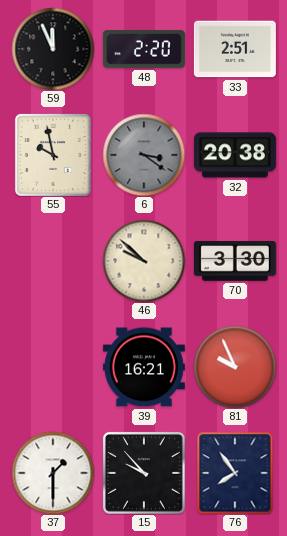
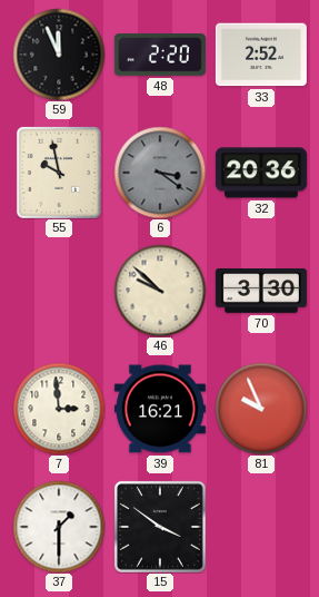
33: 2:51 -> 2:52
32: 20:38 -> 20:36
7: none -> 2:59
15: 9:53 -> 3:51
76: 7:54 -> none
